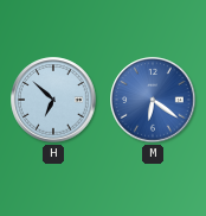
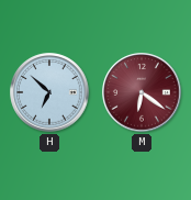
M dial: blue -> burgundy
